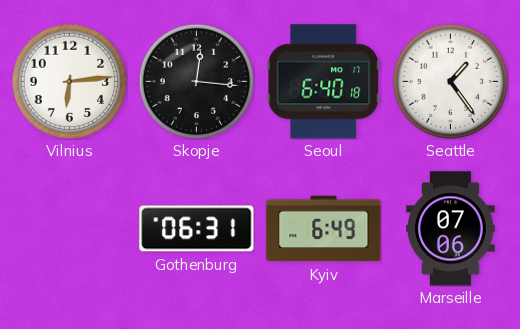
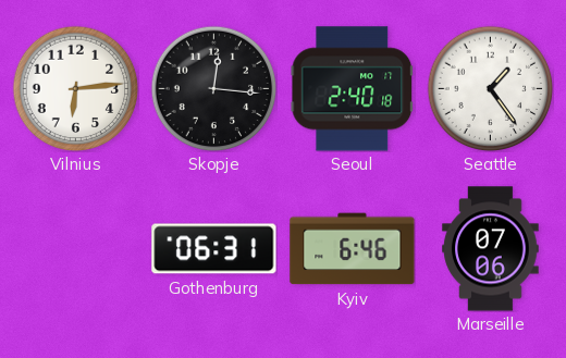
Seoul: 6:40 -> 2:40
Kyiv: 6:49 -> 6:46
